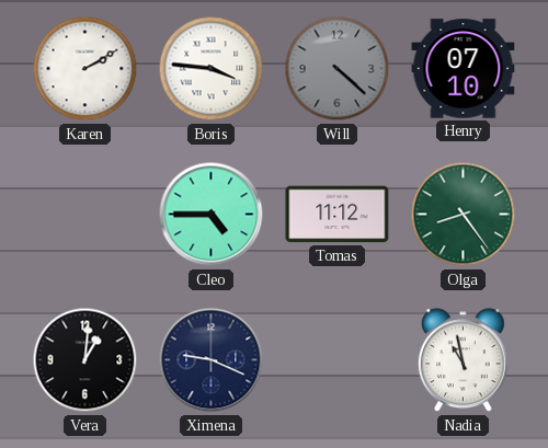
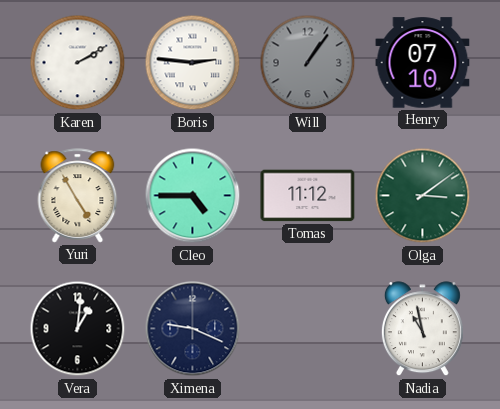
Boris: 3:46 -> 2:46
Will: 4:22 -> 1:06
Yuri: none -> 4:55
Olga: 8:24 -> 3:09
